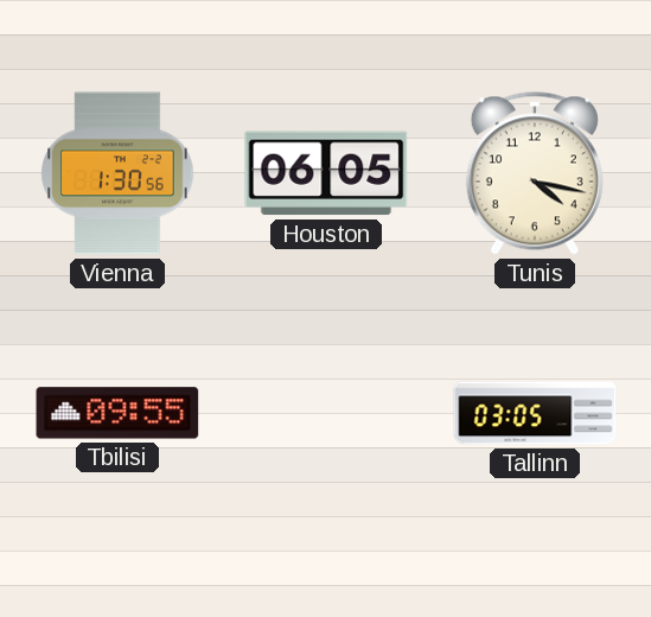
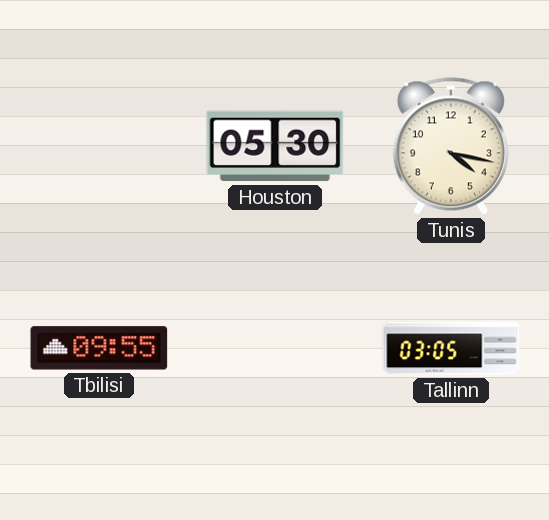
Vienna: 1:30 -> none
Houston: 06:05 -> 05:30
